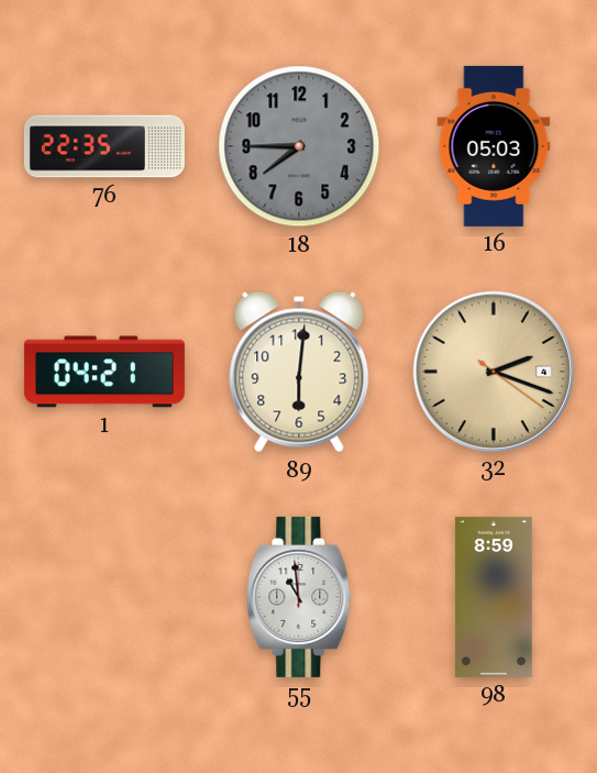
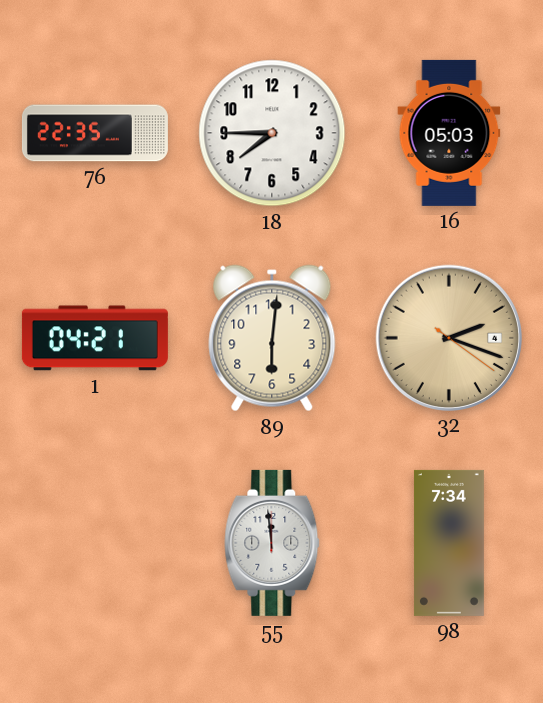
18 dial: grey -> white
55: 10:59 -> 11:59
98: 8:59 -> 7:34
